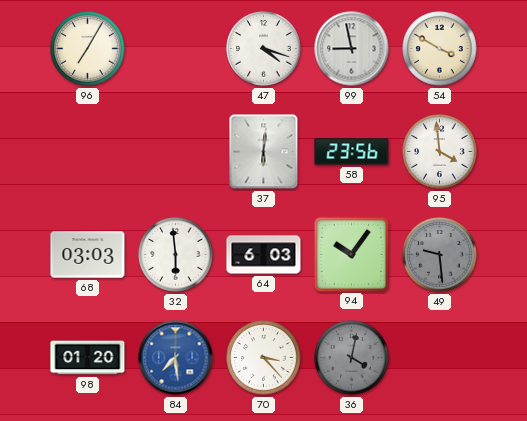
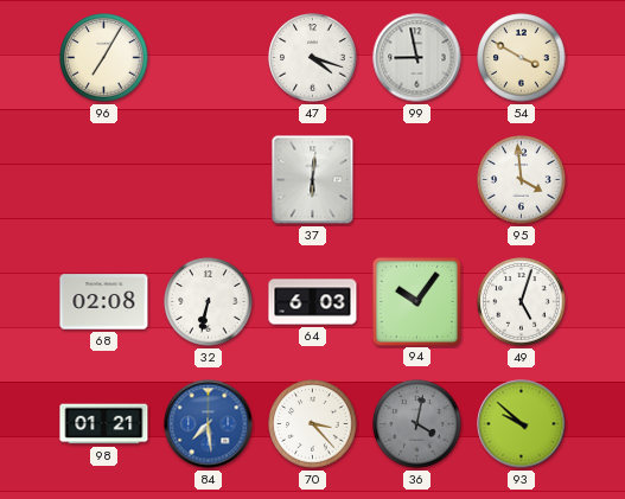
58: 23:56 -> none
68: 03:03 -> 02:08
32: 5:59 -> 6:32
49: 9:29 -> 5:03
49 dial: grey -> white
98: 01:20 -> 01:21
93: none -> 9:52
